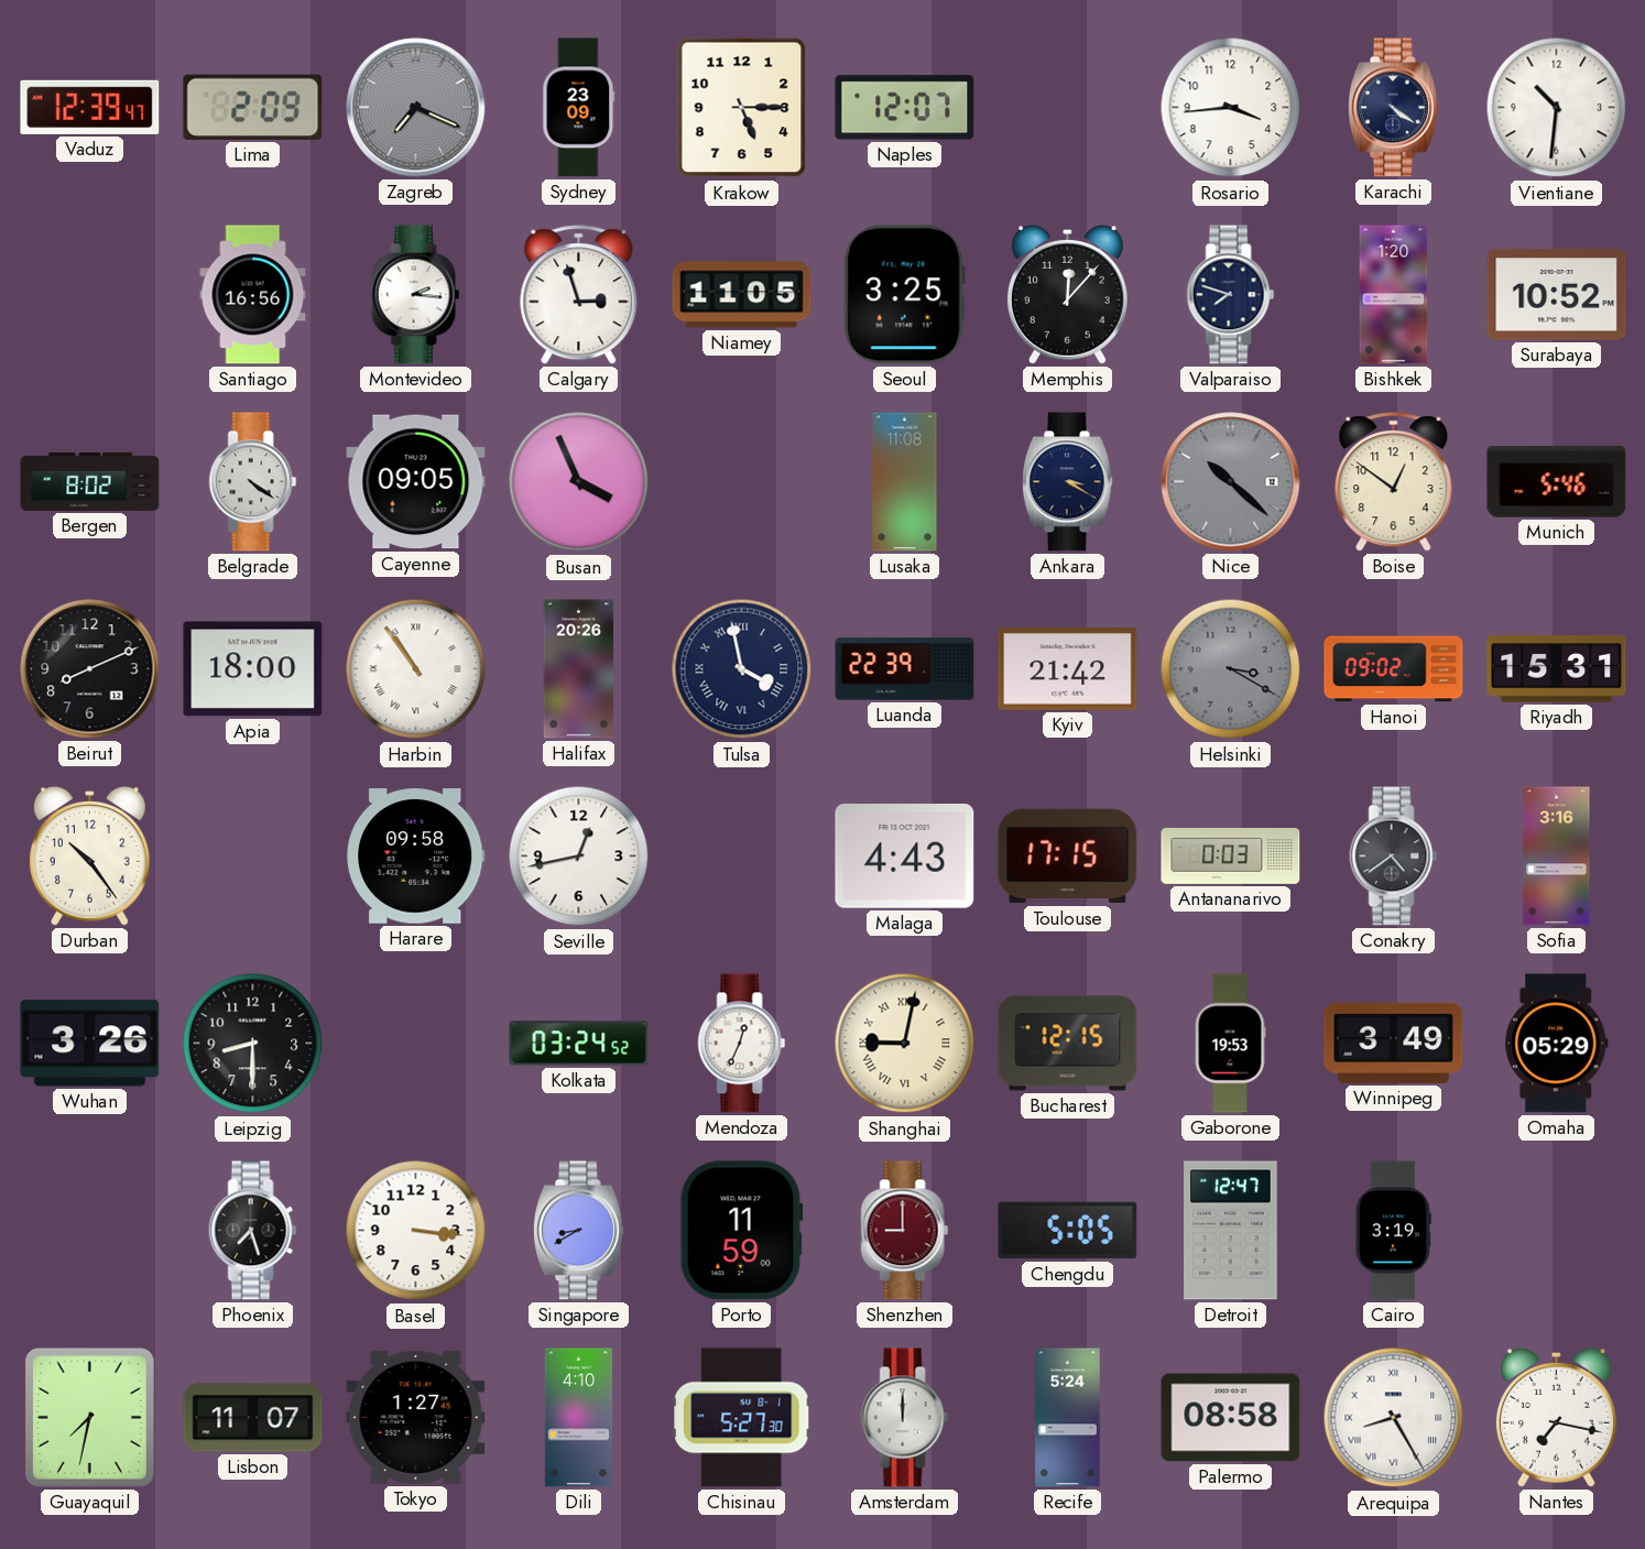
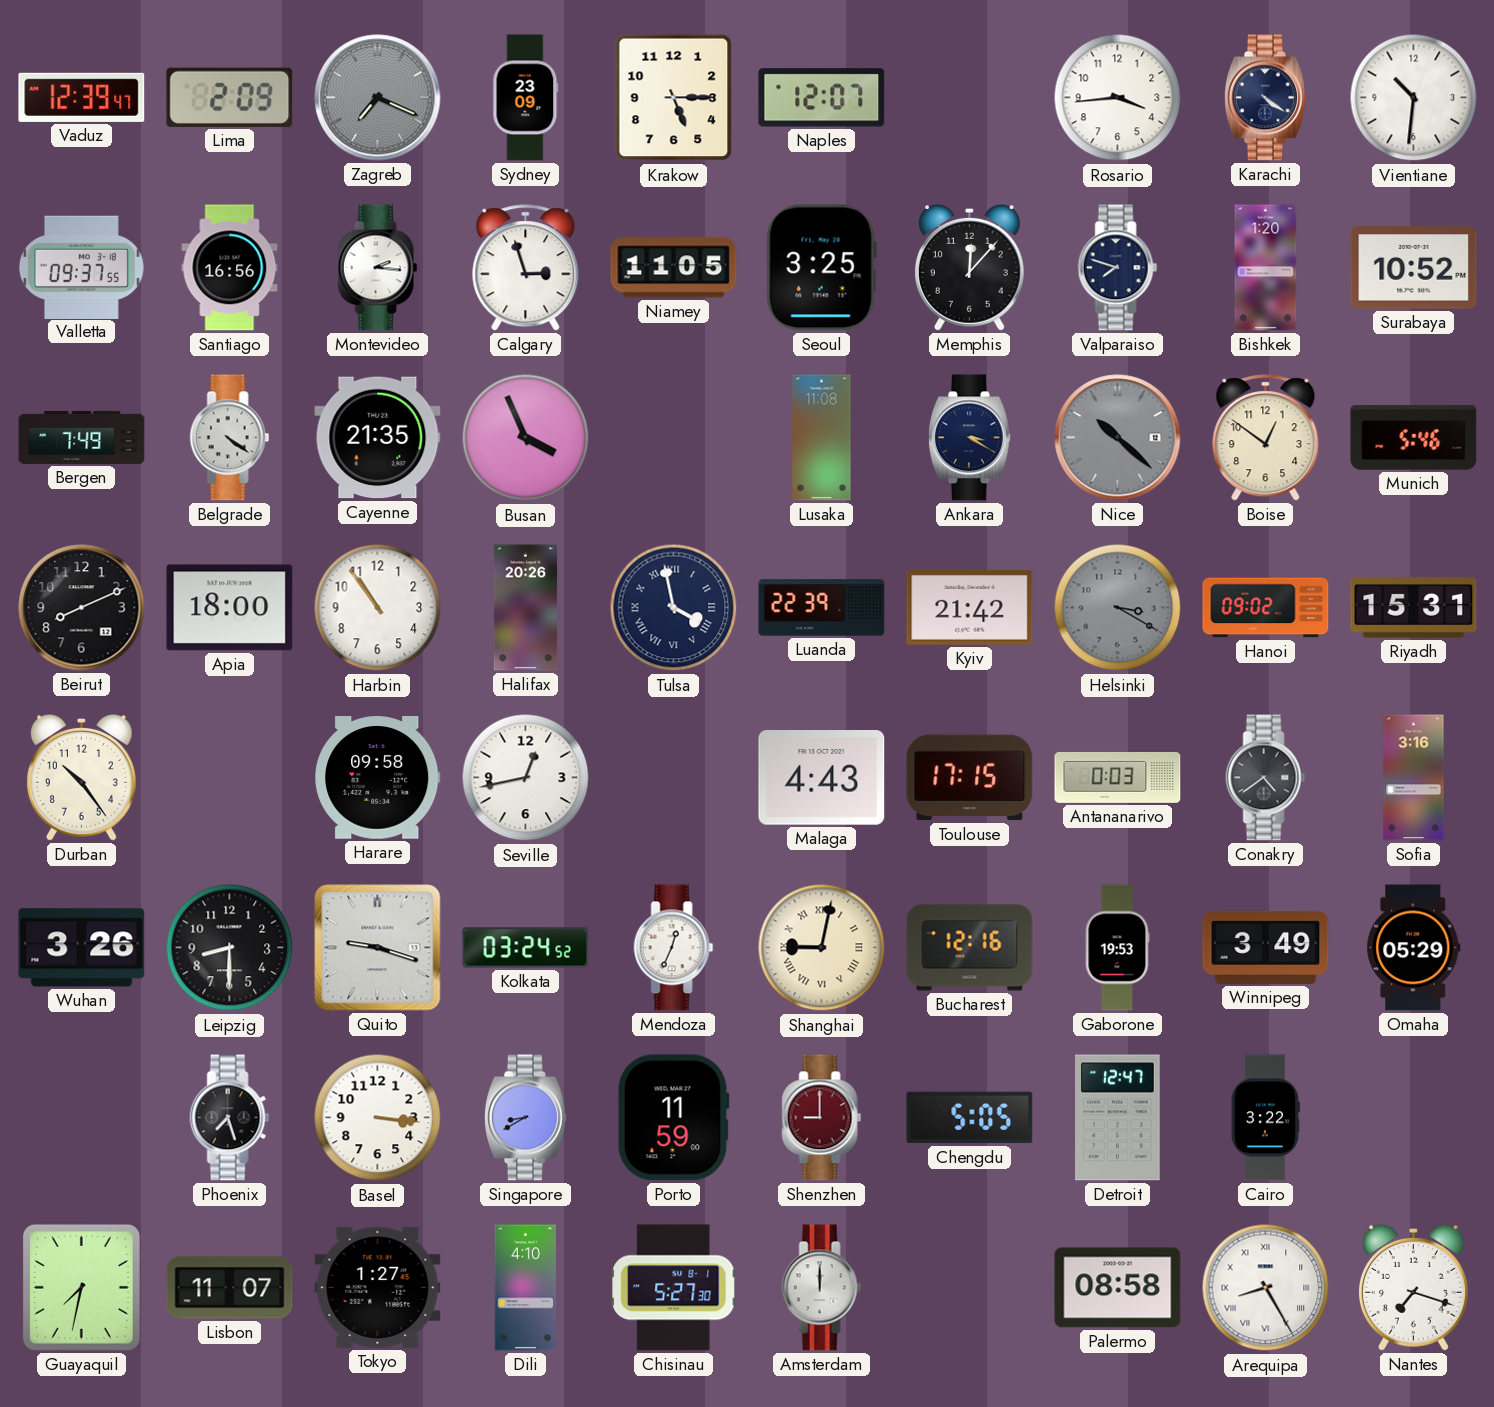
Valletta: none -> 09:37
Bergen: 8:02 -> 7:49
Cayenne: 09:05 -> 21:35
Harbin numerals: Roman -> Arabic
Quito: none -> 9:18
Bucharest: 12:15 -> 12:16
Cairo: 3:19 -> 3:22
Recife: 5:24 -> none
Nantes: 7:17 -> 7:18
